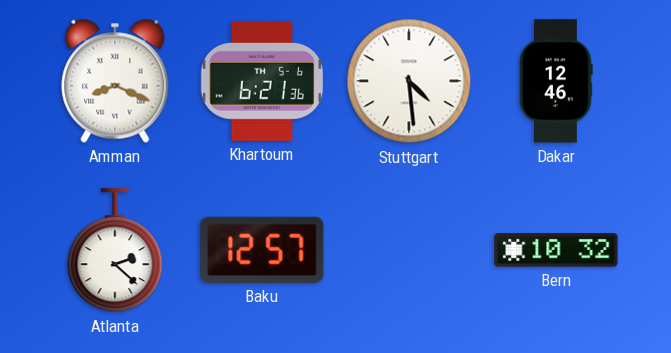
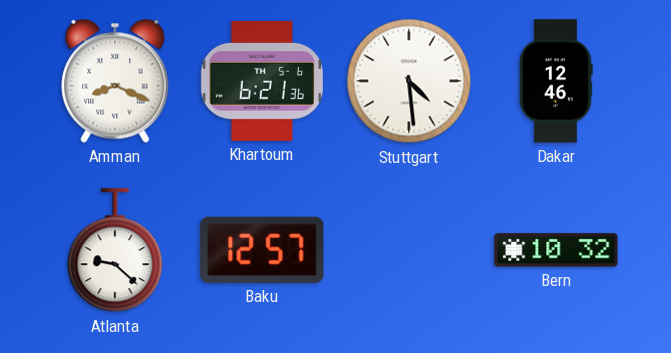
Atlanta: 2:22 -> 9:22
